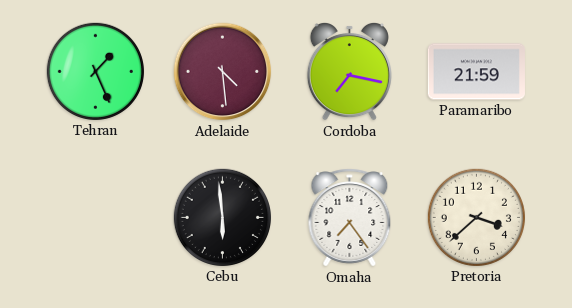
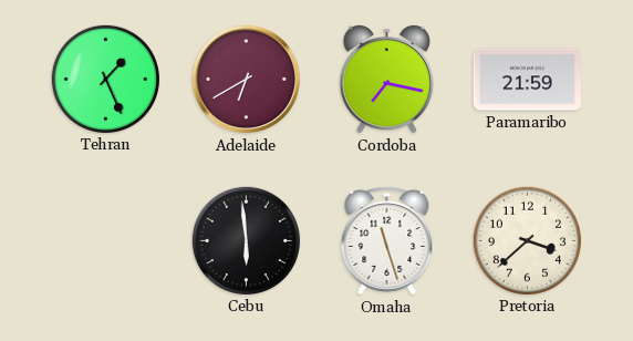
Adelaide: 4:29 -> 6:40
Omaha: 7:24 -> 11:27
